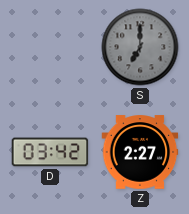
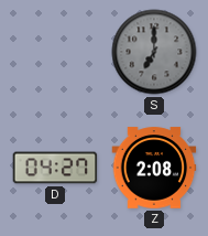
D: 03:42 -> 04:27
Z: 2:27 -> 2:08
